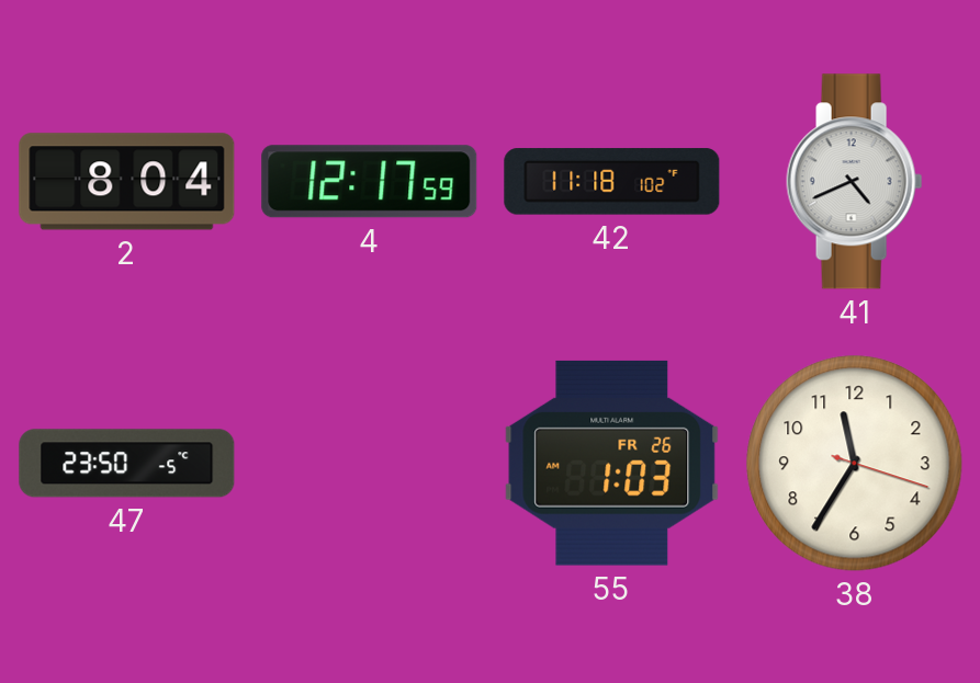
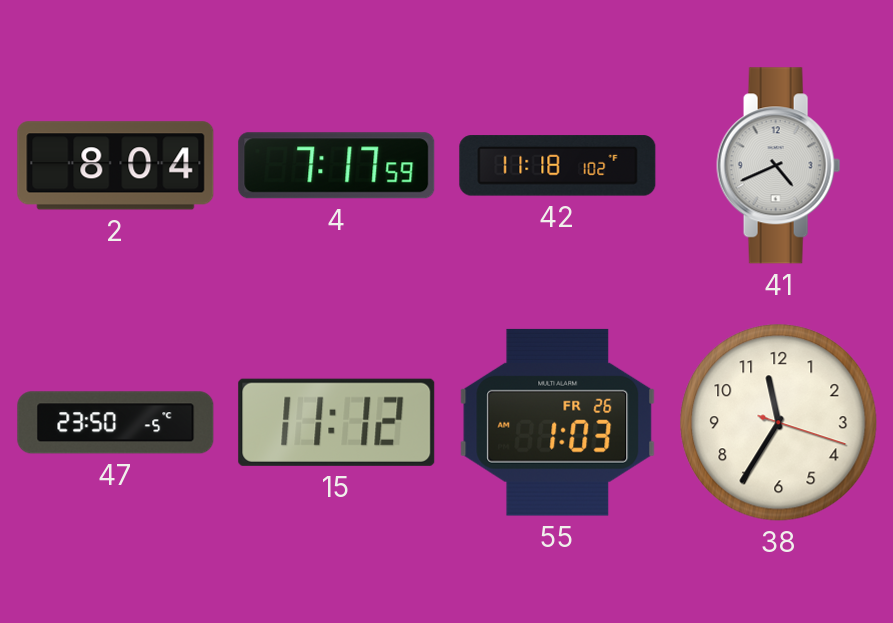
4: 12:17 -> 7:17
15: none -> 11:12
